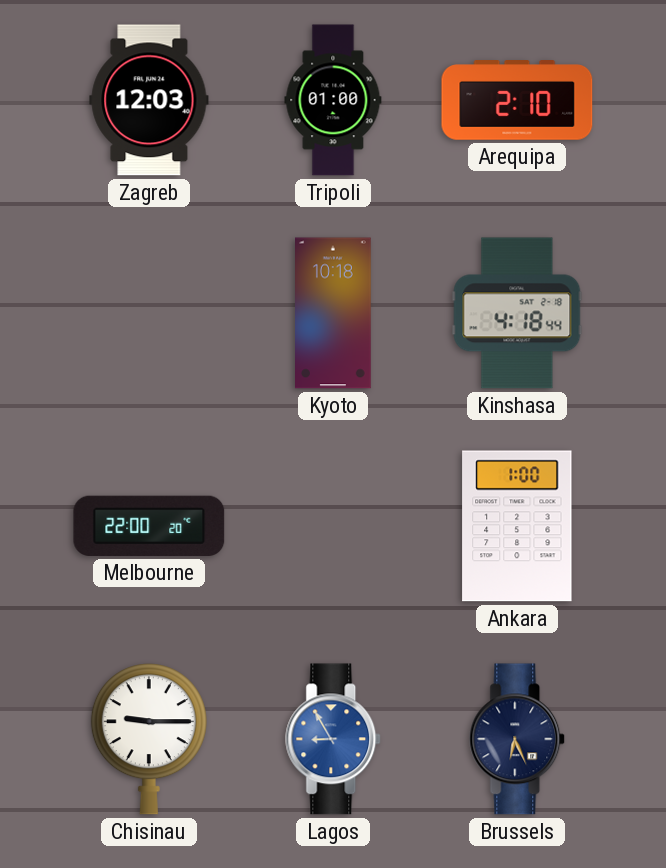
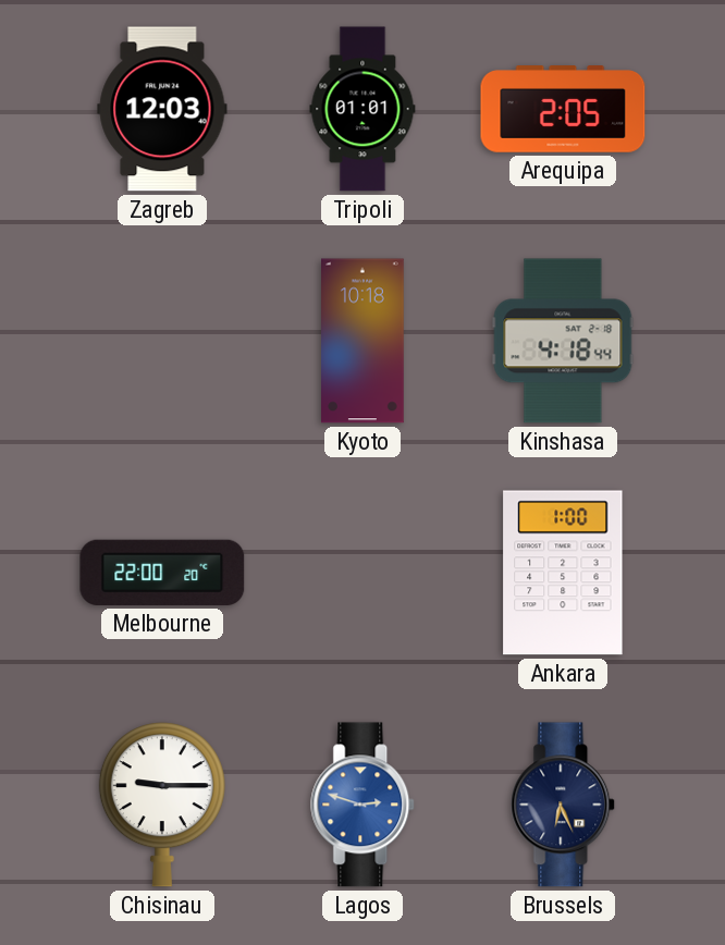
Tripoli: 01:00 -> 01:01
Arequipa: 2:10 -> 2:05
Lagos: 8:55 -> 2:48
